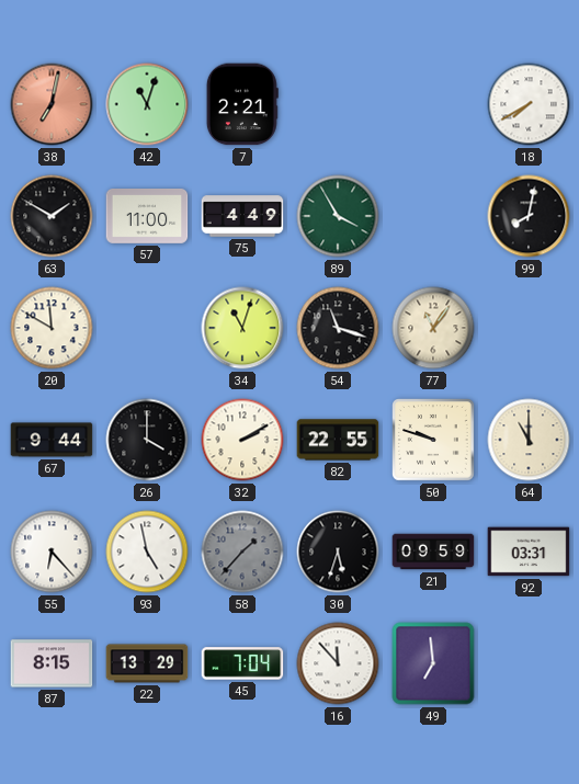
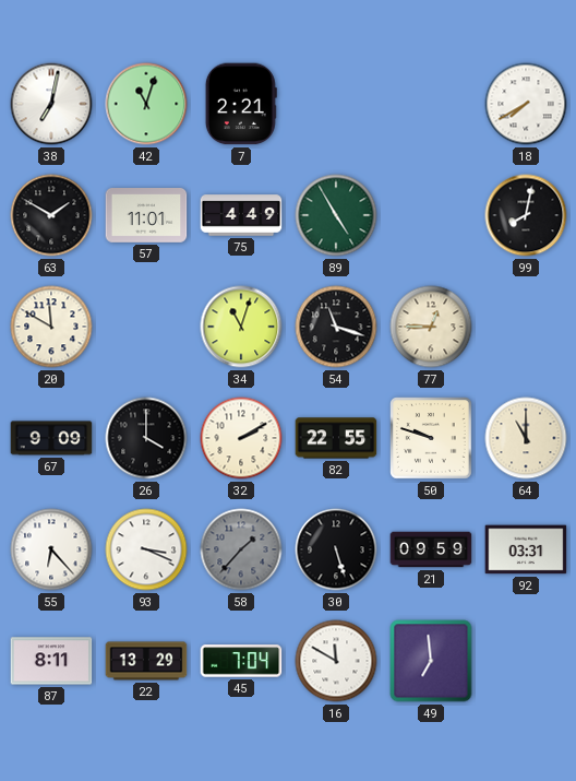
38 dial: salmon -> white
57: 11:00 -> 11:01
89: 3:55 -> 4:55
77: 11:06 -> 12:45
67: 9:44 -> 9:09
93: 4:58 -> 3:19
30: 5:33 -> 5:27
87: 8:15 -> 8:11
16: 11:53 -> 11:50
